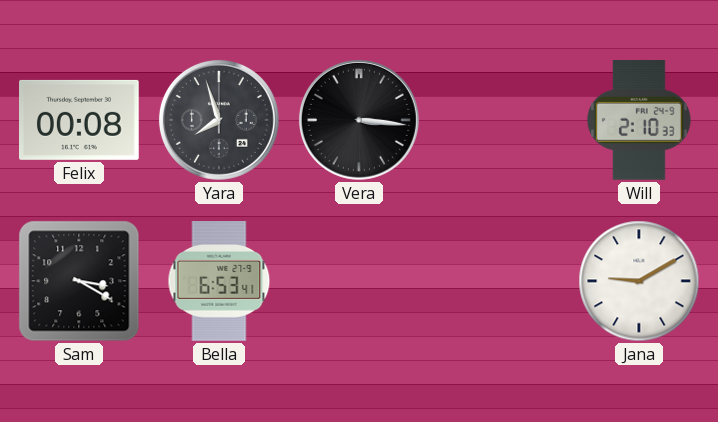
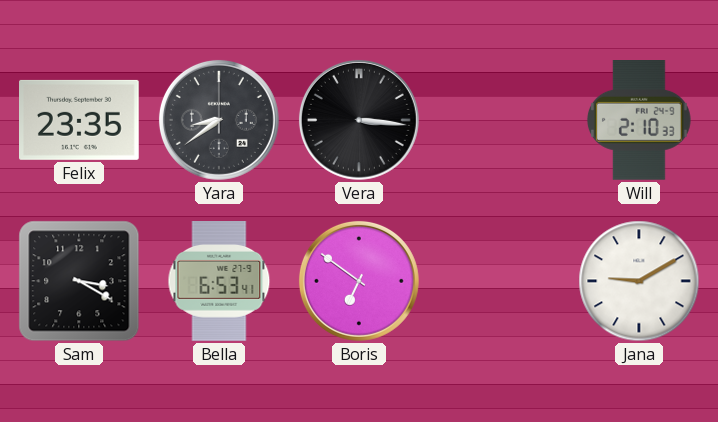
Felix: 00:08 -> 23:35
Yara: 7:57 -> 8:39
Boris: none -> 6:51
